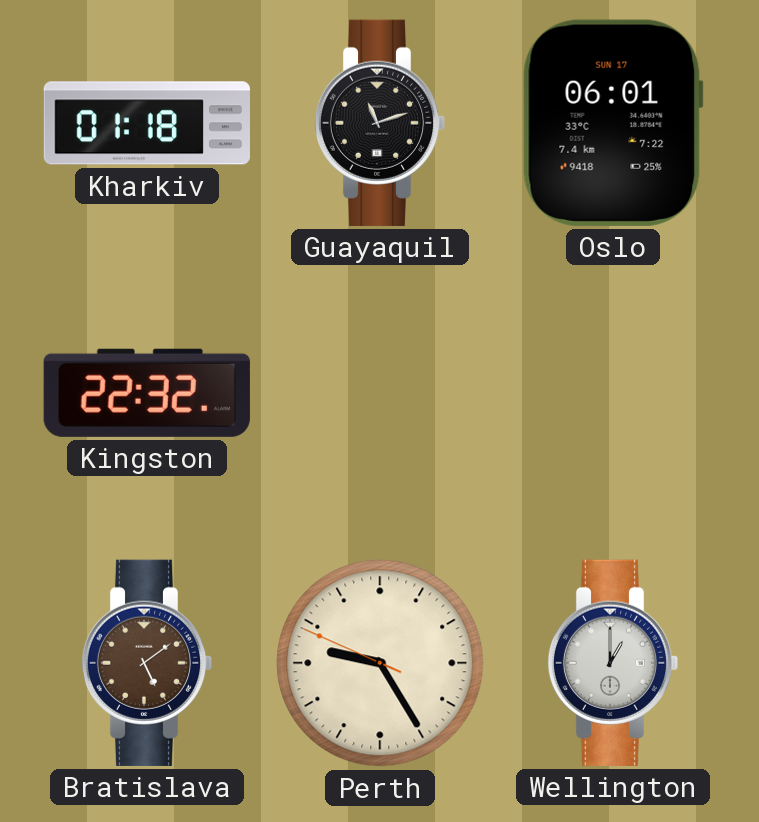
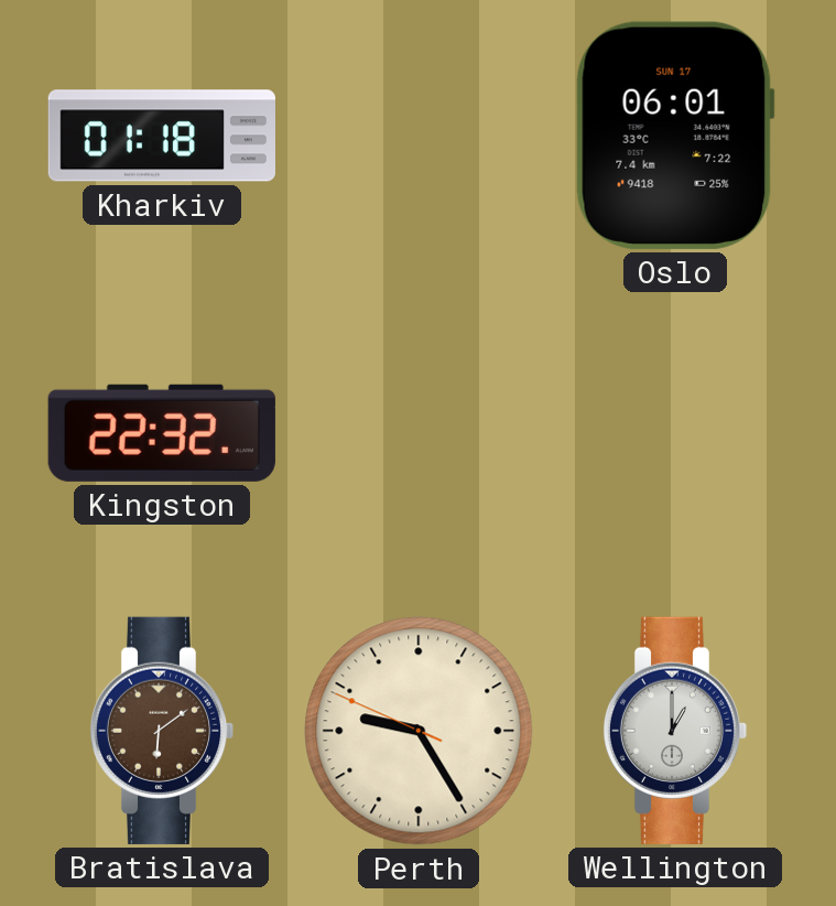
Guayaquil: 11:12 -> none
Bratislava: 5:09 -> 6:09
